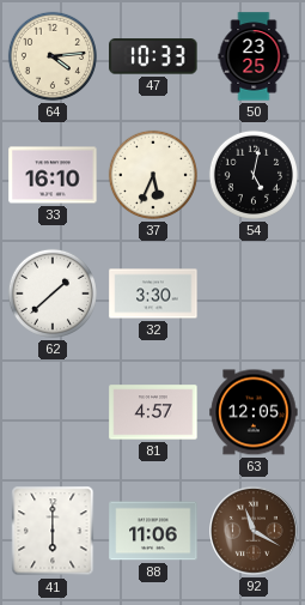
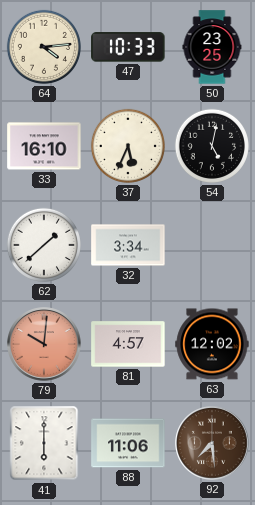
32: 3:30 -> 3:34
79: none -> 10:01
63: 12:05 -> 12:02
92: 11:20 -> 7:29
